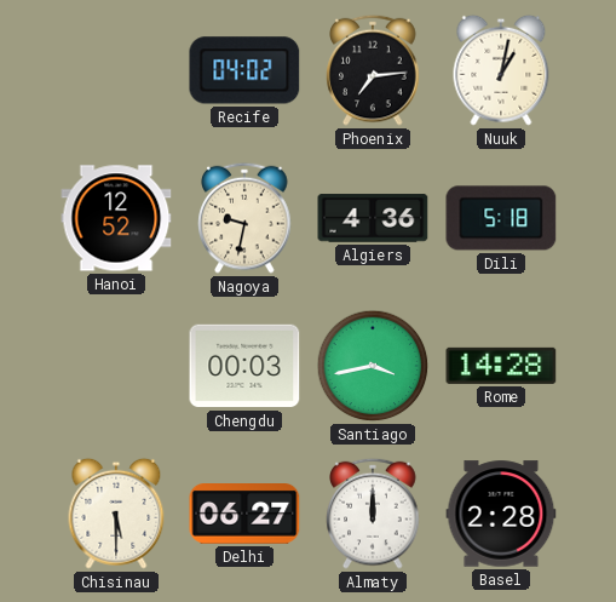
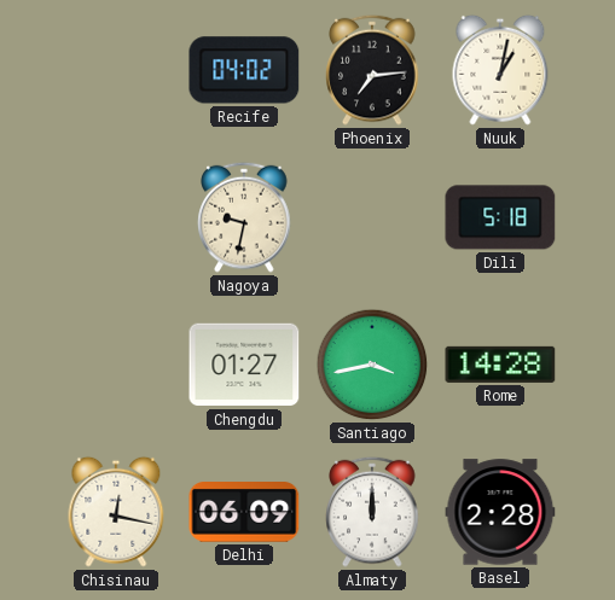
Hanoi: 12:52 -> none
Algiers: 4:36 -> none
Chengdu: 00:03 -> 01:27
Chisinau: 5:30 -> 12:17
Delhi: 06:27 -> 06:09
